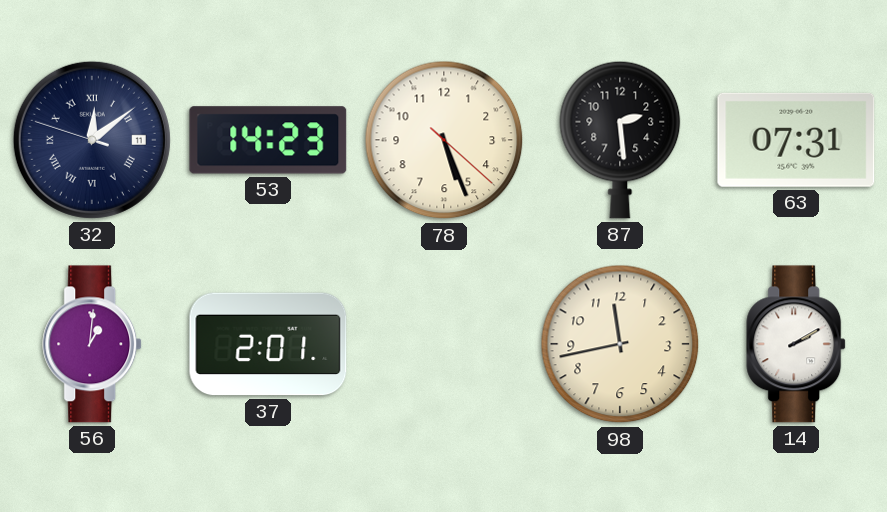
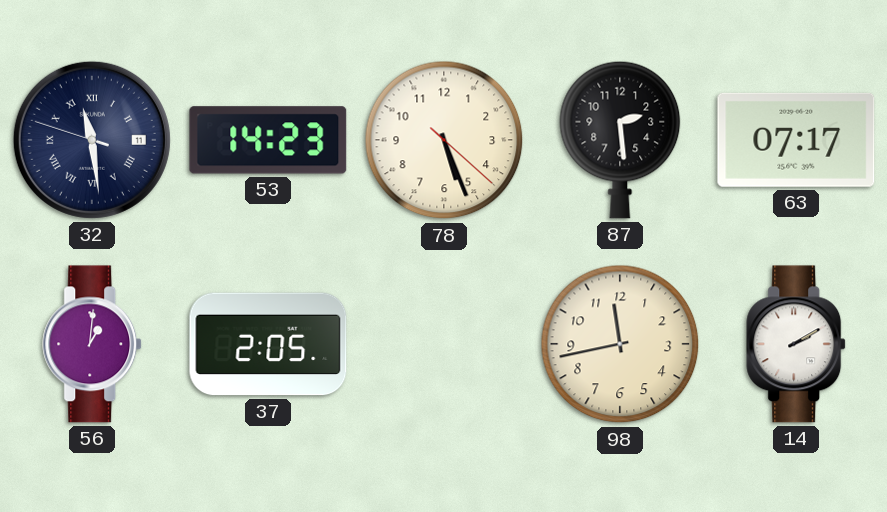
32: 12:08 -> 11:28
63: 07:31 -> 07:17
37: 2:01 -> 2:05
